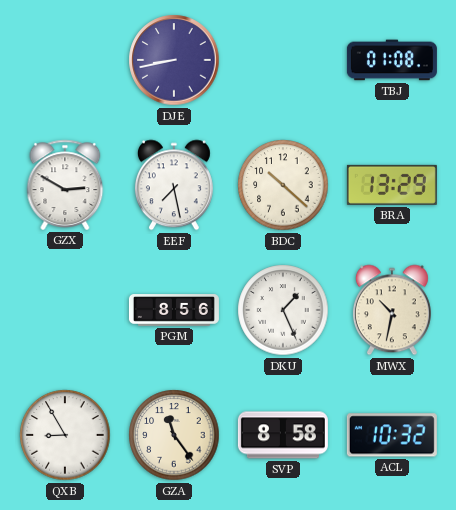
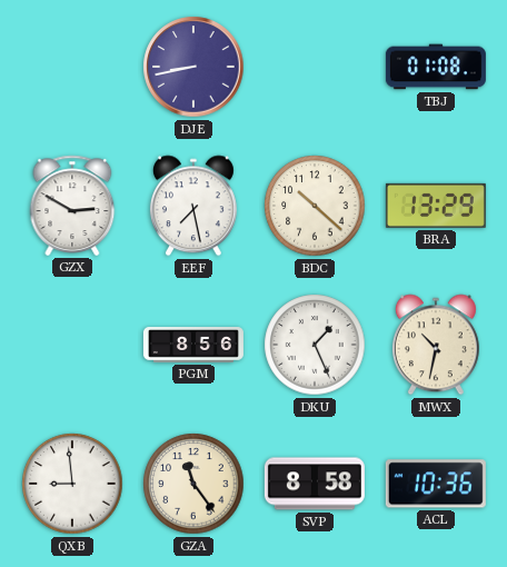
QXB: 8:55 -> 8:59
ACL: 10:32 -> 10:36
